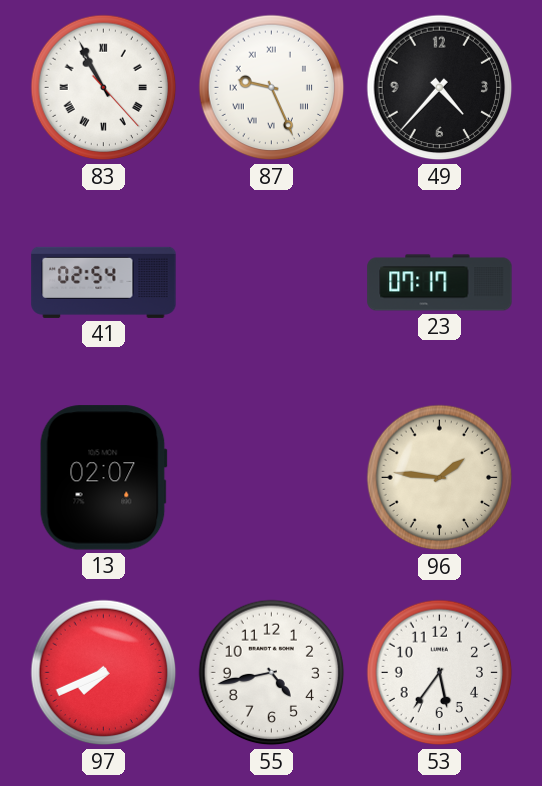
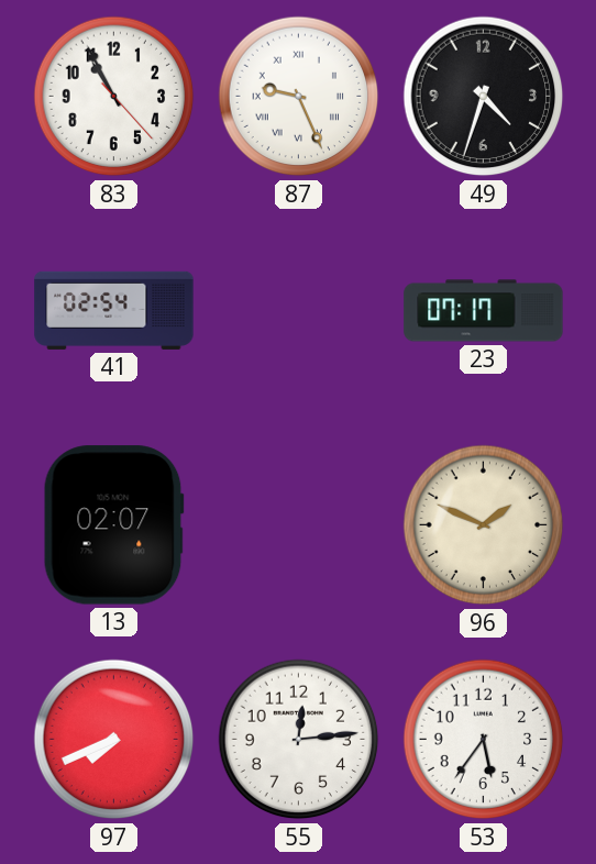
83 numerals: Roman -> Arabic
49: 4:37 -> 4:33
96: 1:46 -> 1:49
55: 4:43 -> 12:14
